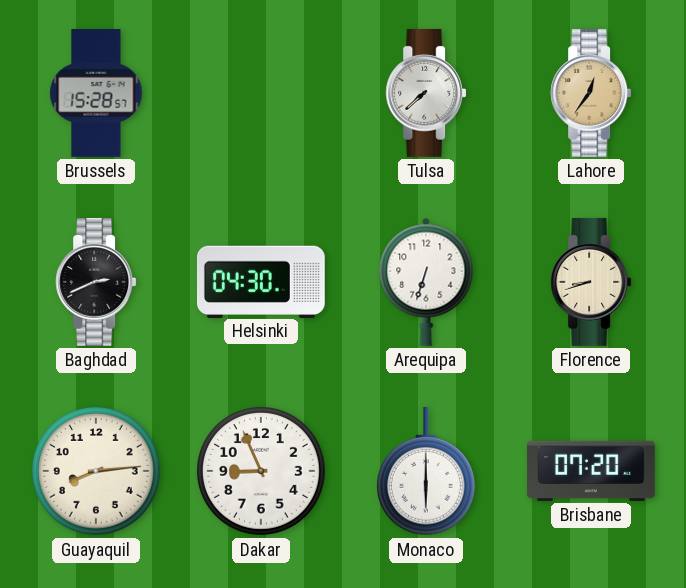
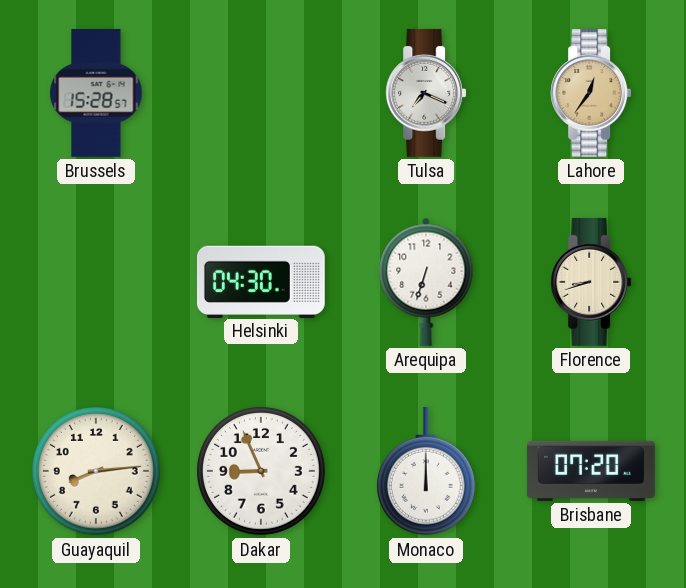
Tulsa: 7:38 -> 7:19
Baghdad: 2:41 -> none
Monaco: 6:00 -> 12:00
